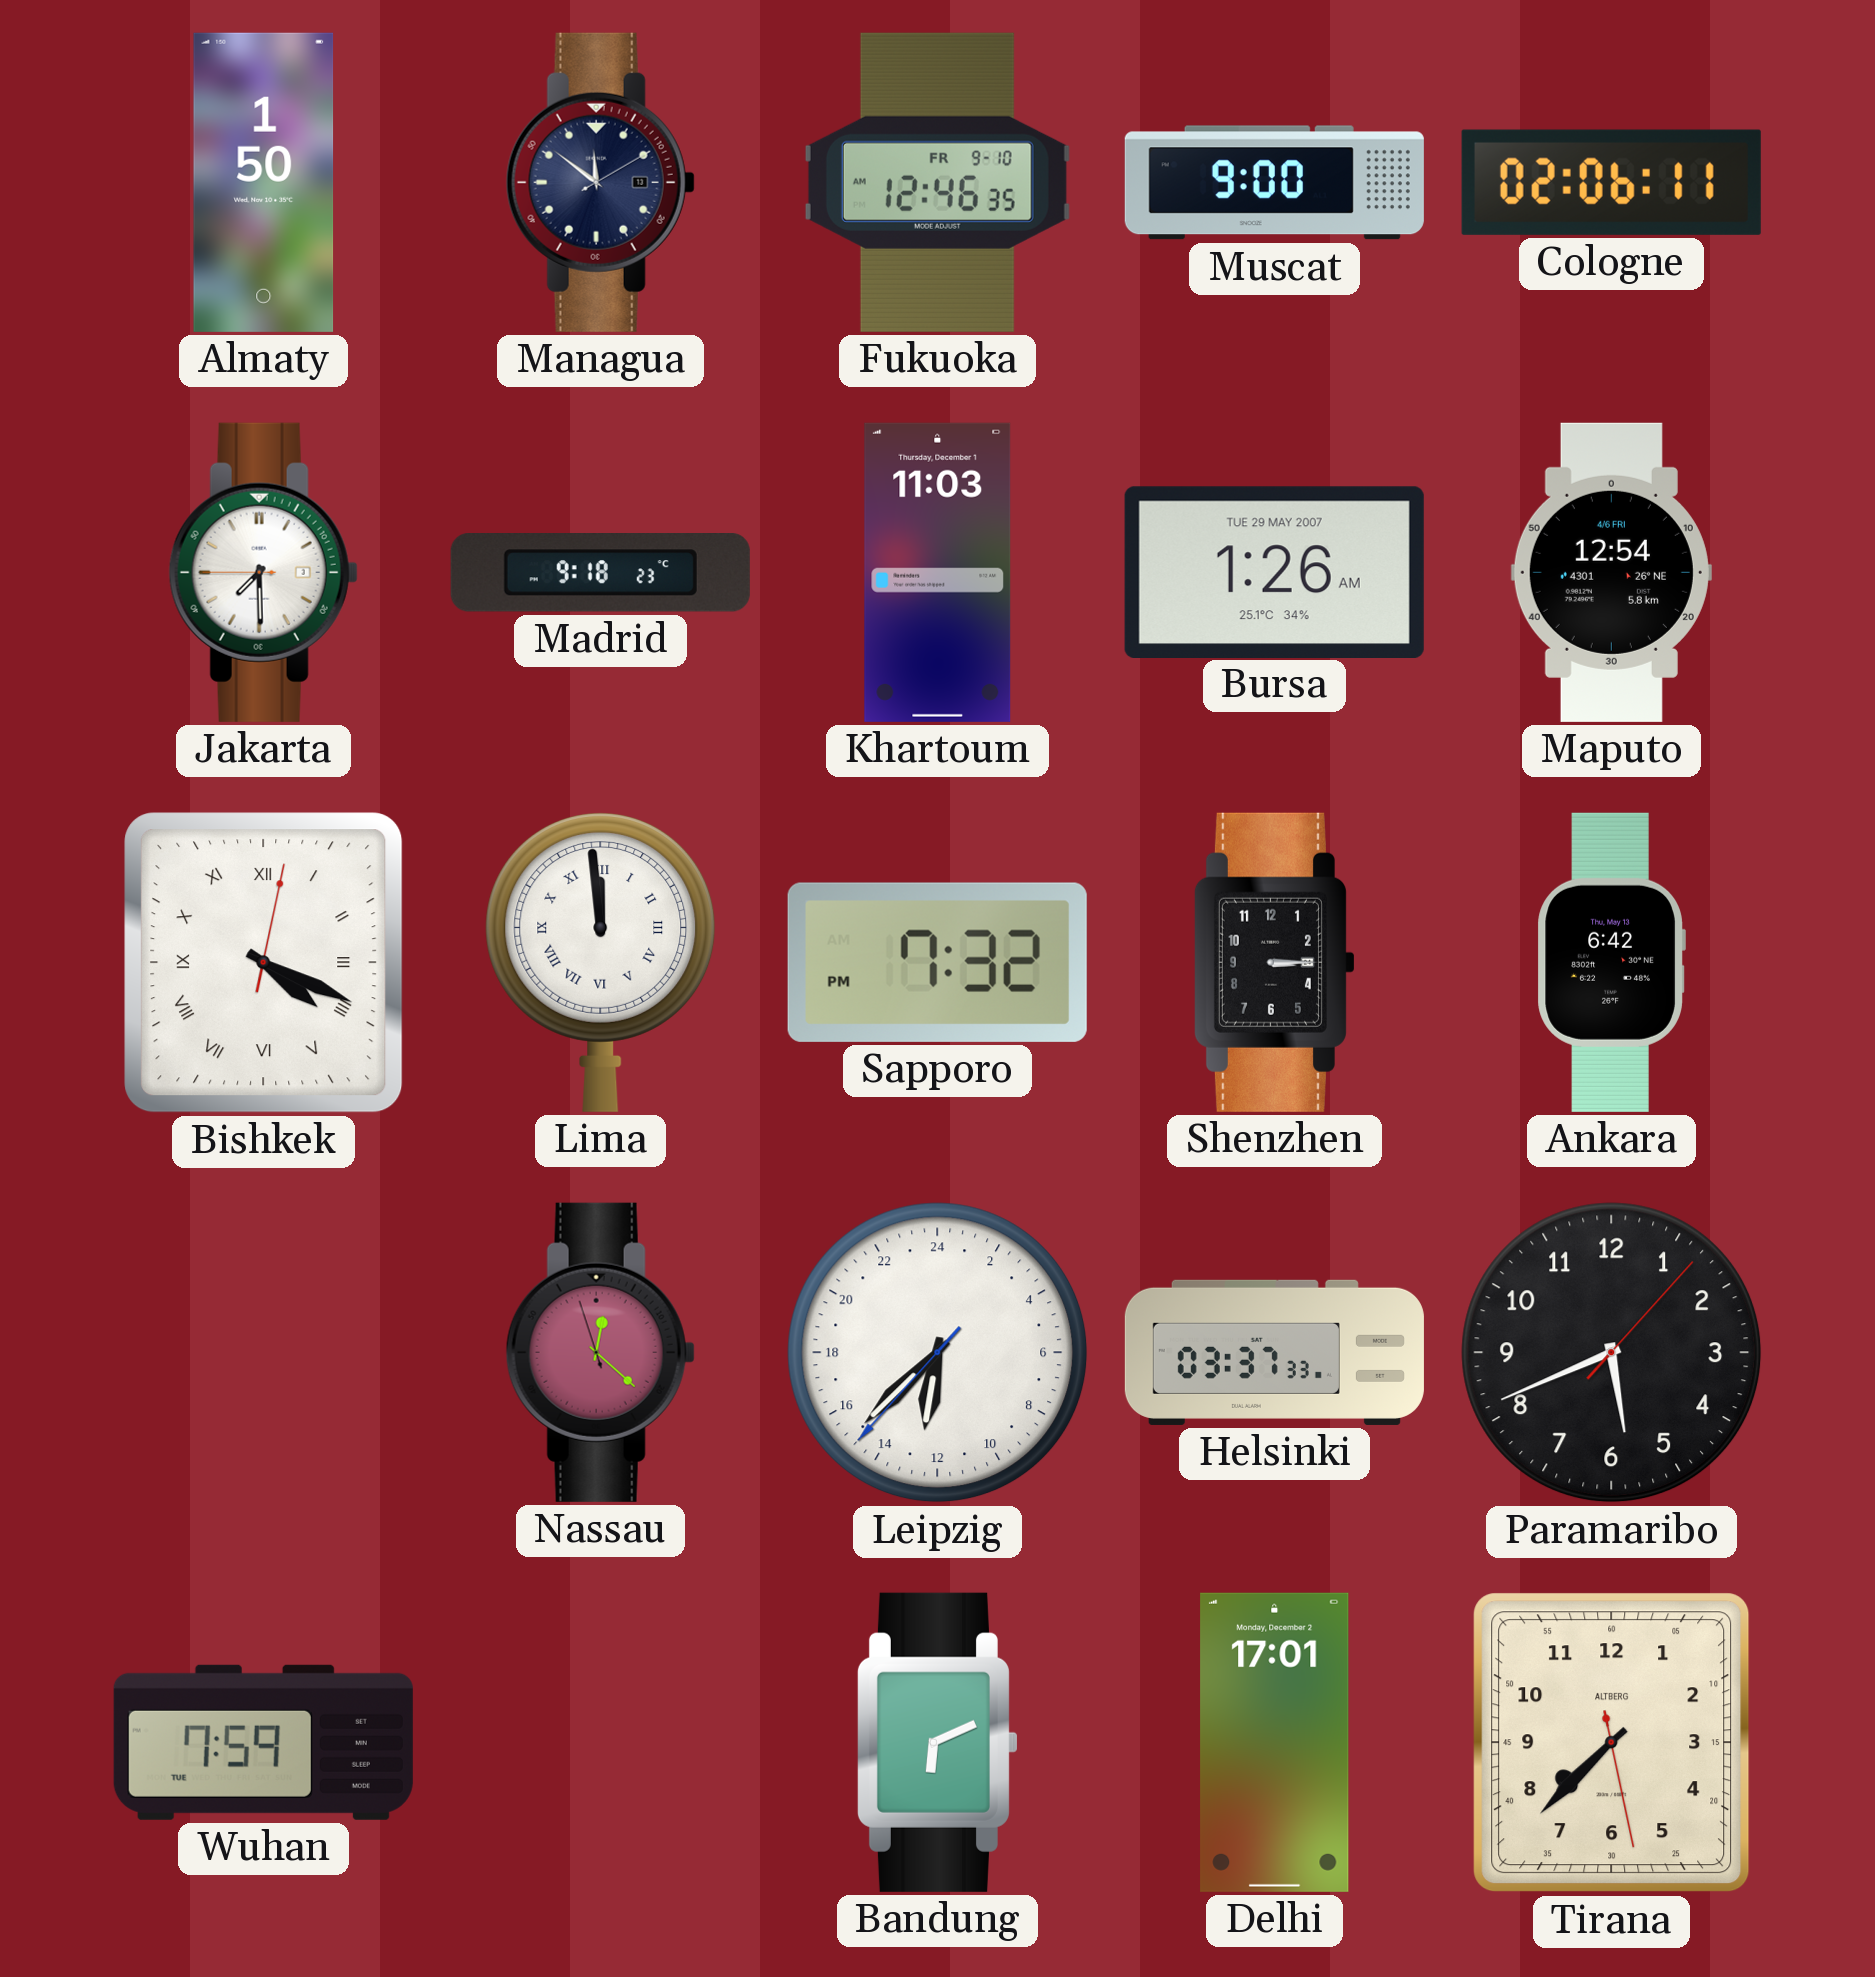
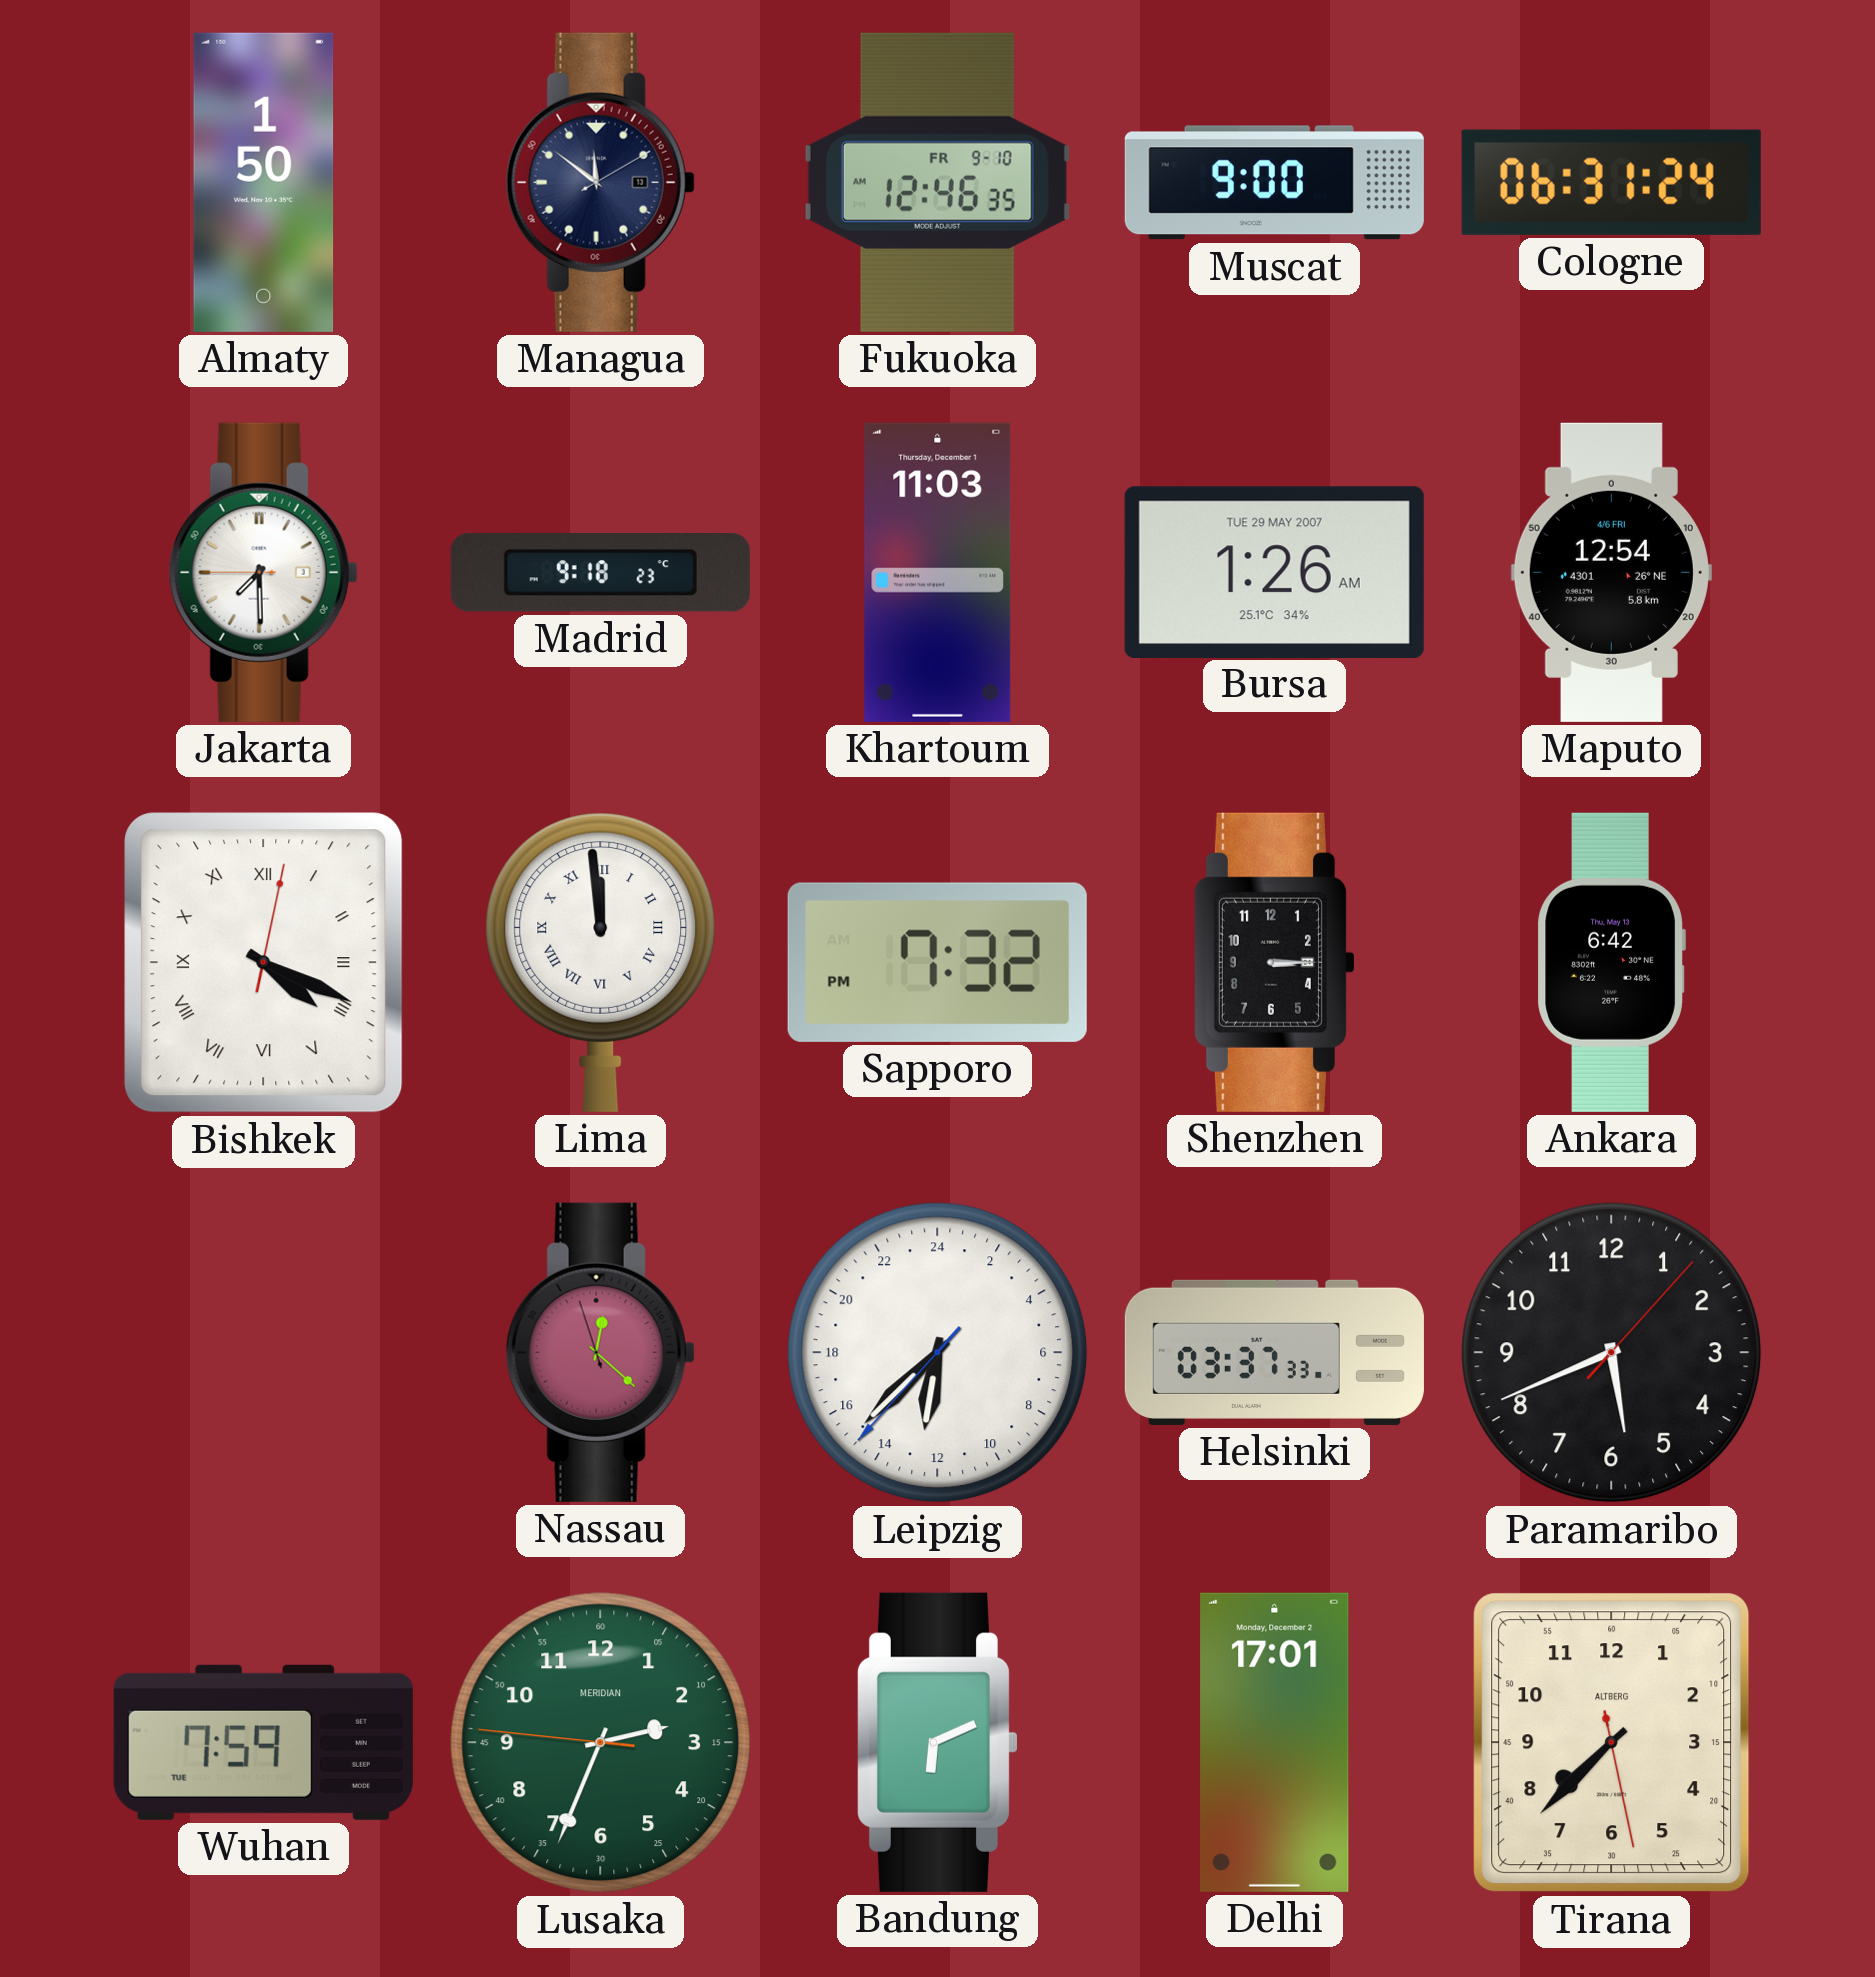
Cologne: 02:06 -> 06:31
Lusaka: none -> 2:33
